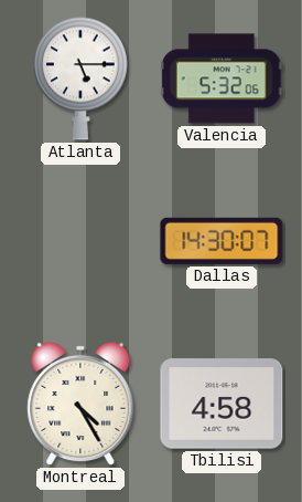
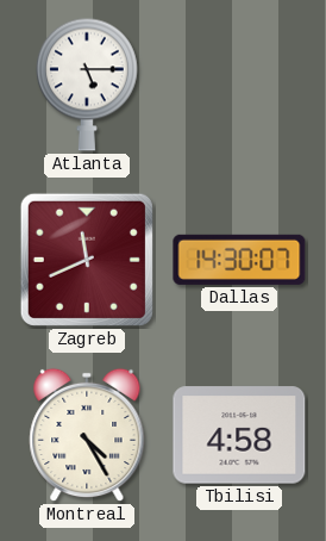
Valencia: 5:32 -> none
Zagreb: none -> 11:41
